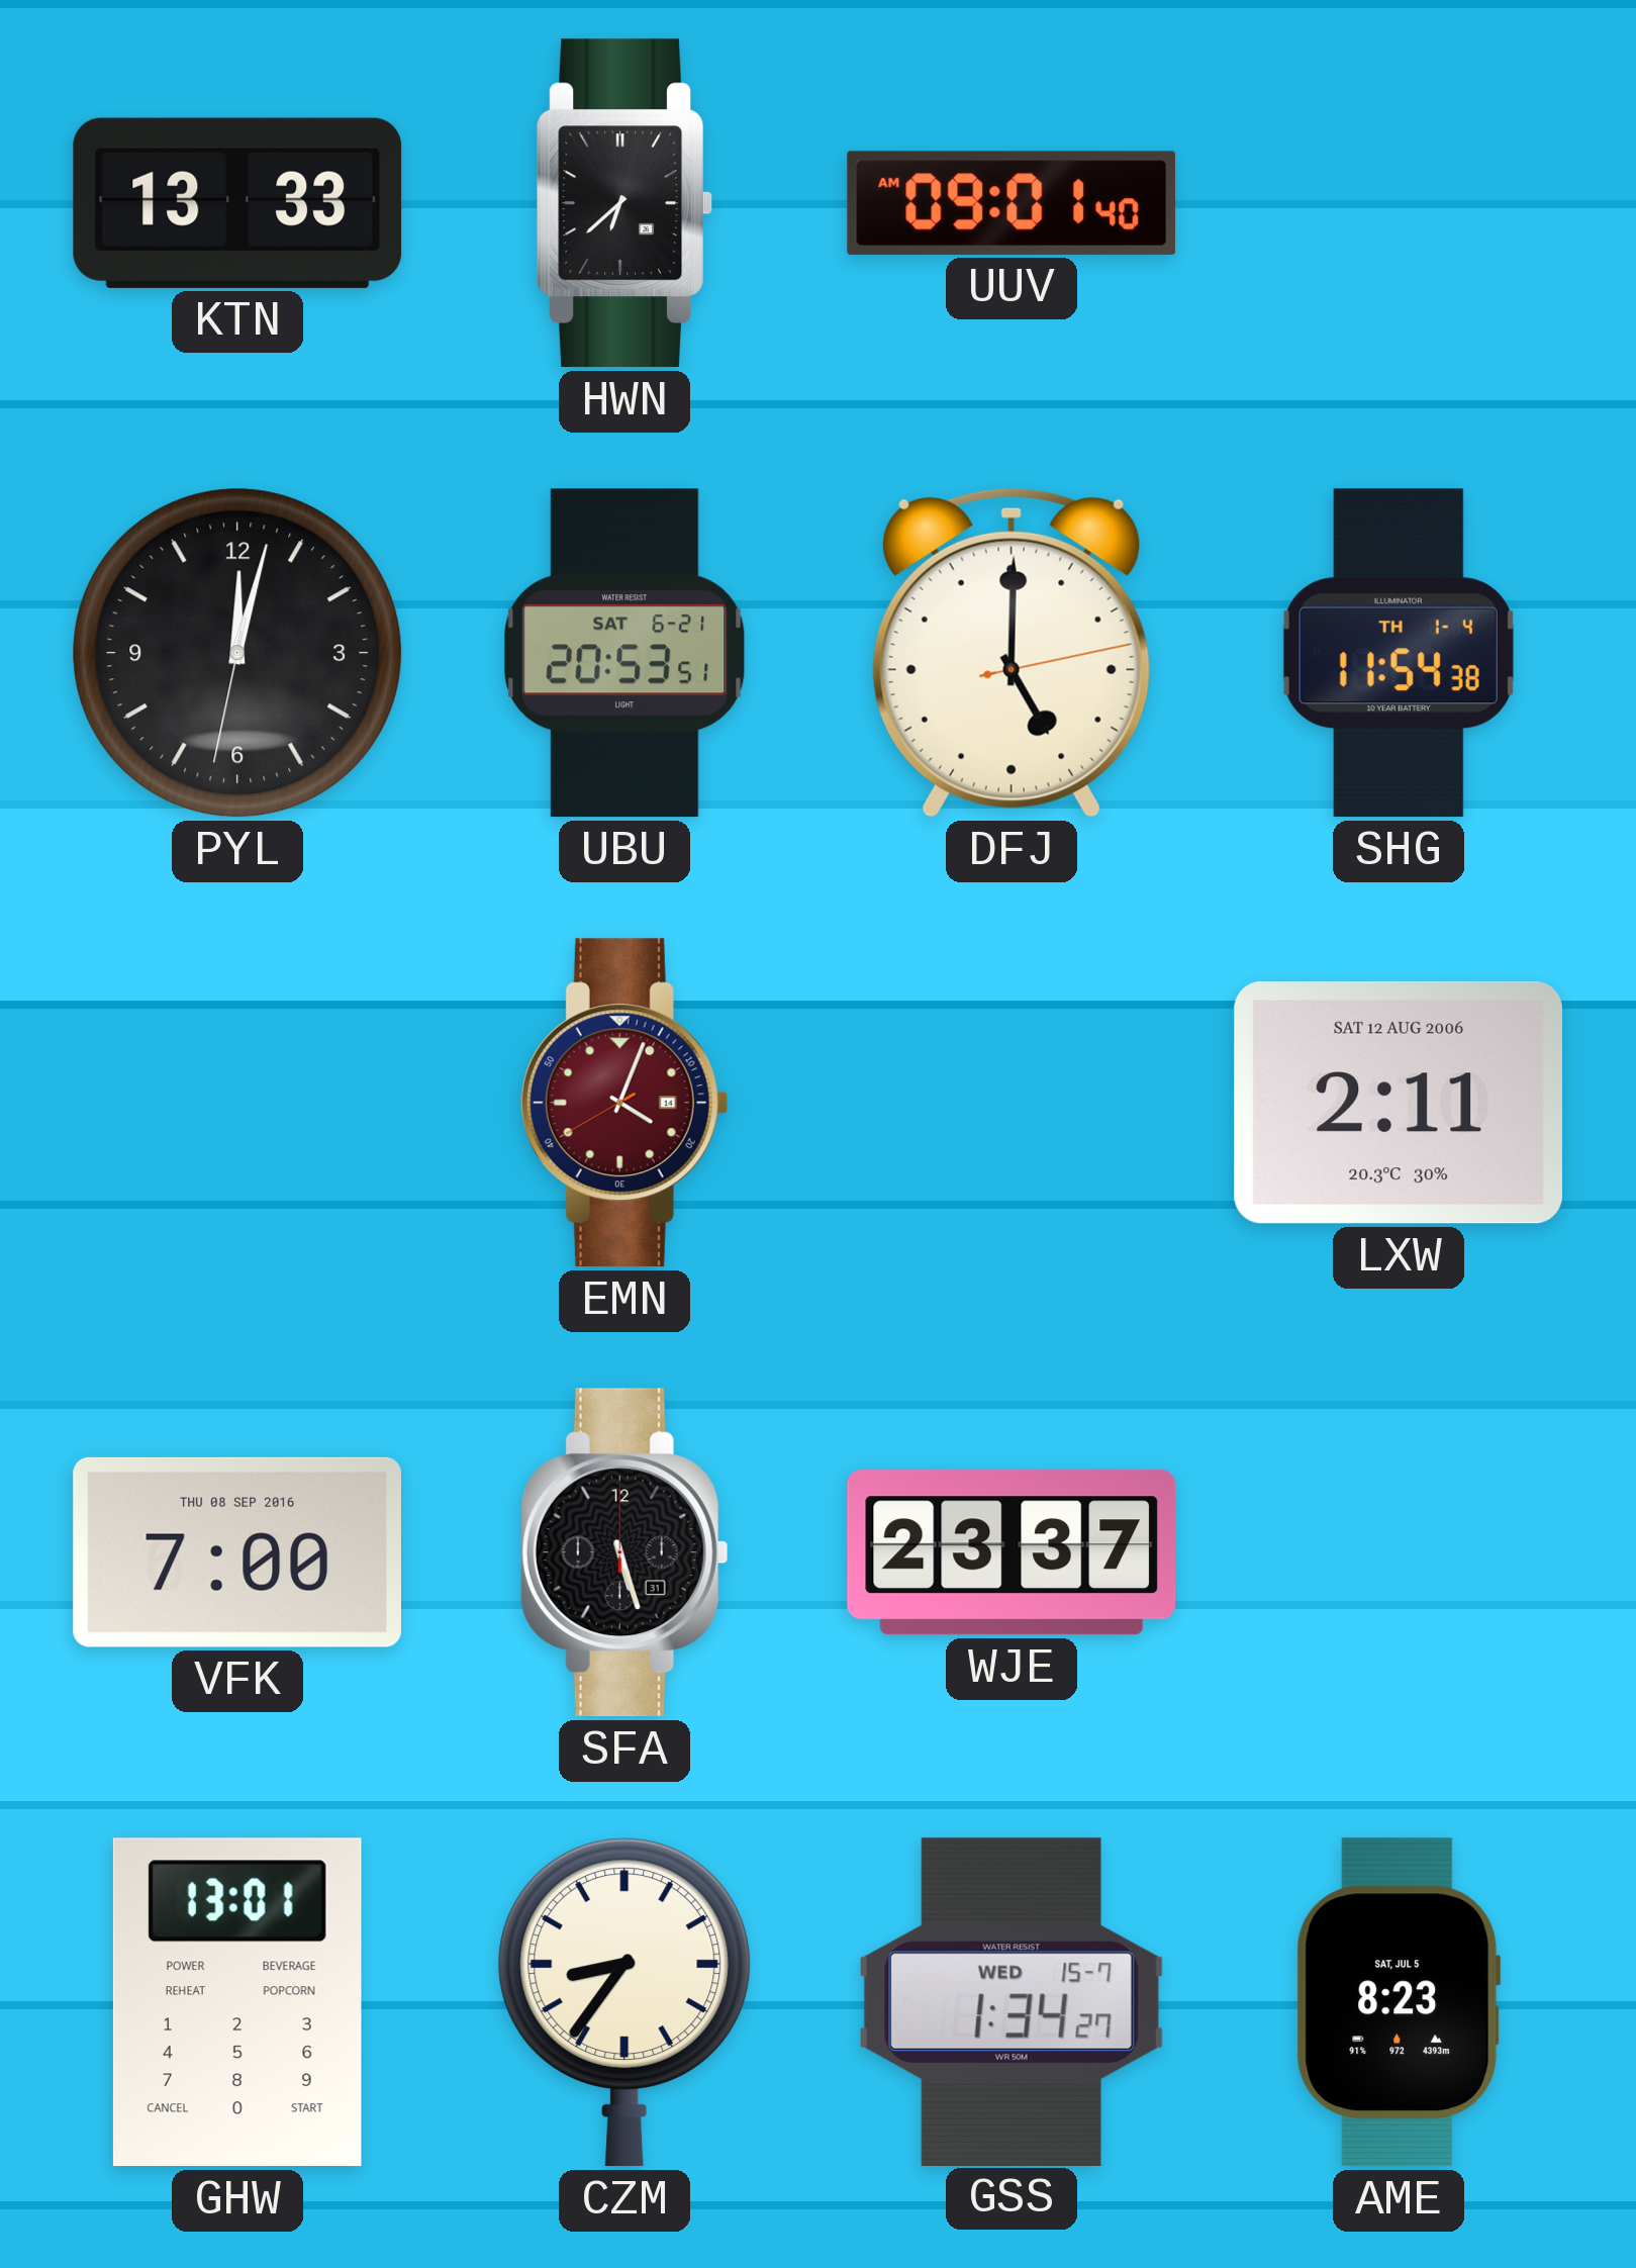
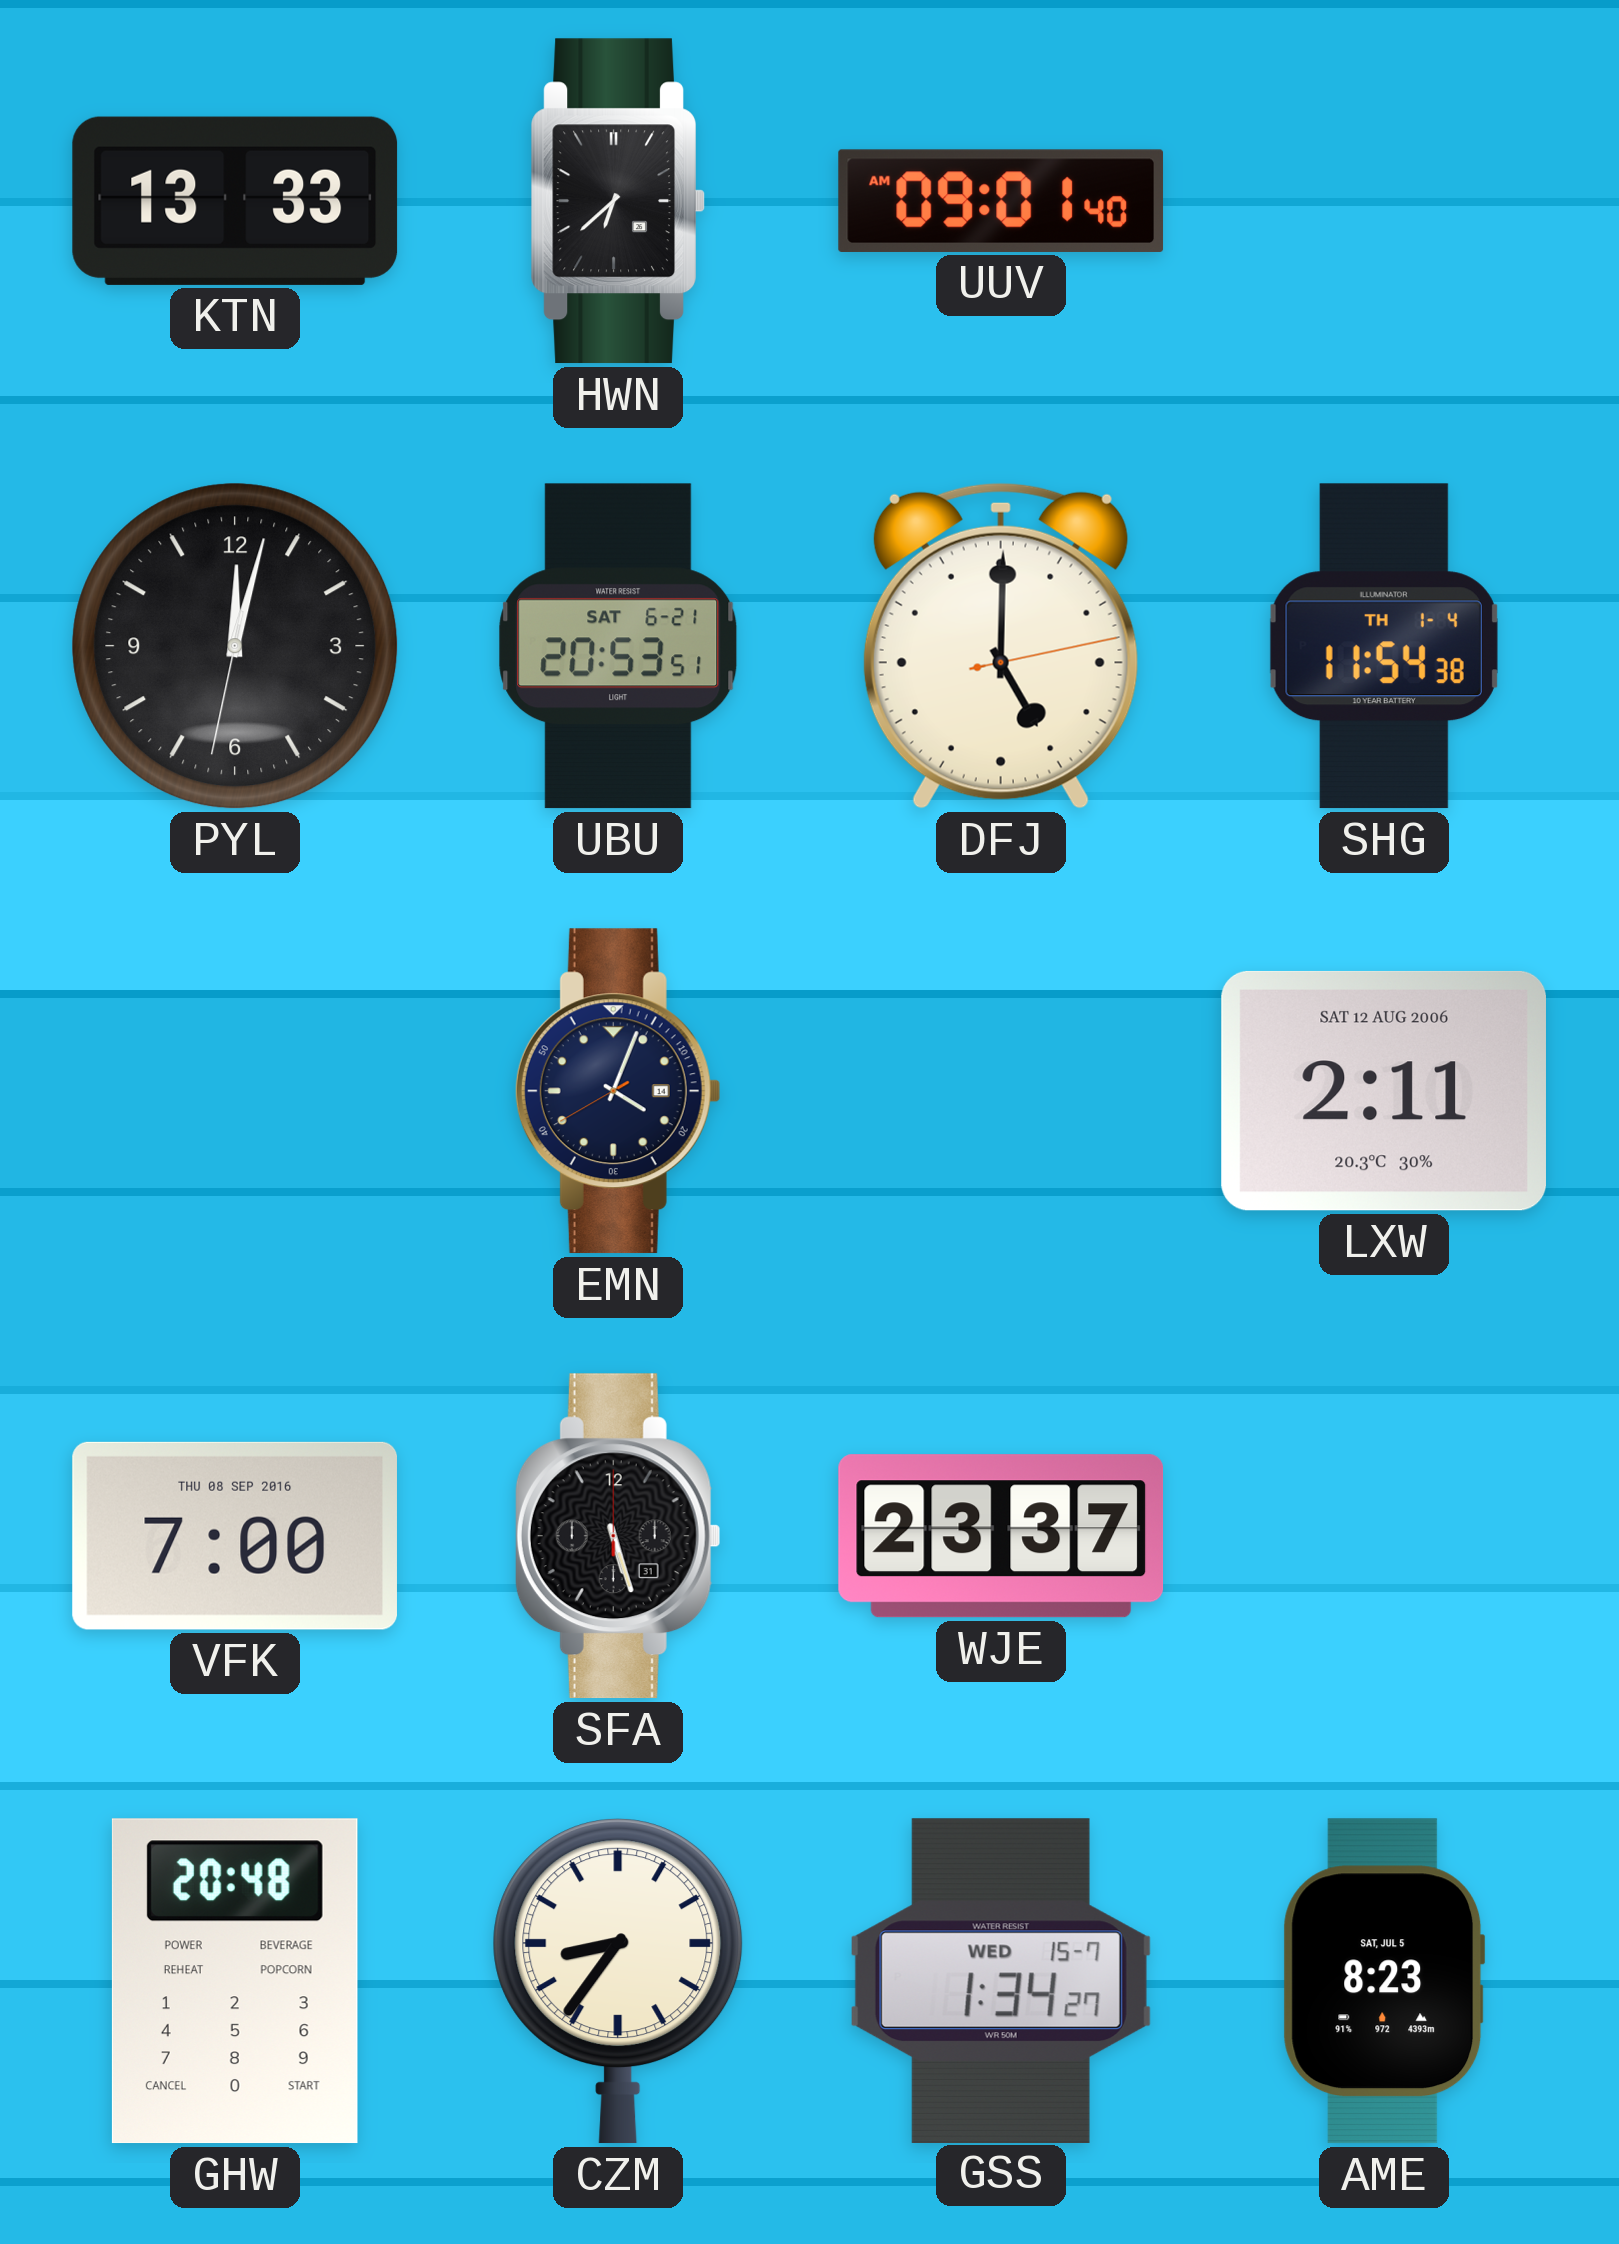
EMN dial: burgundy -> navy
GHW: 13:01 -> 20:48
